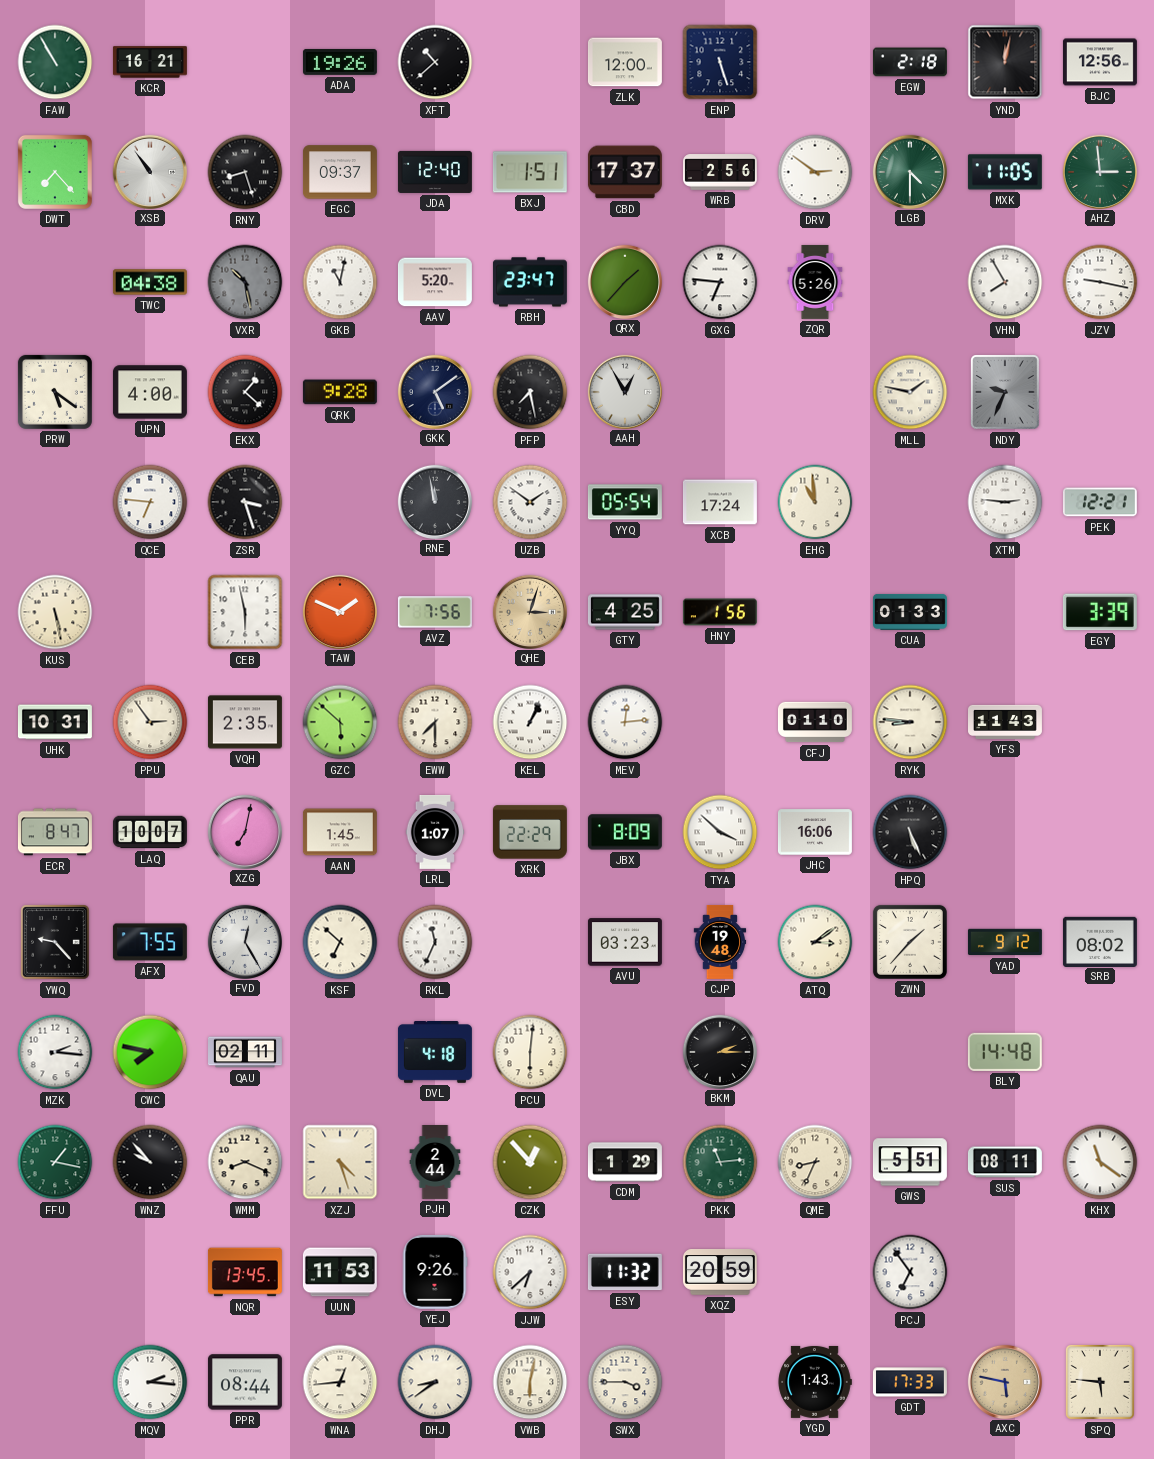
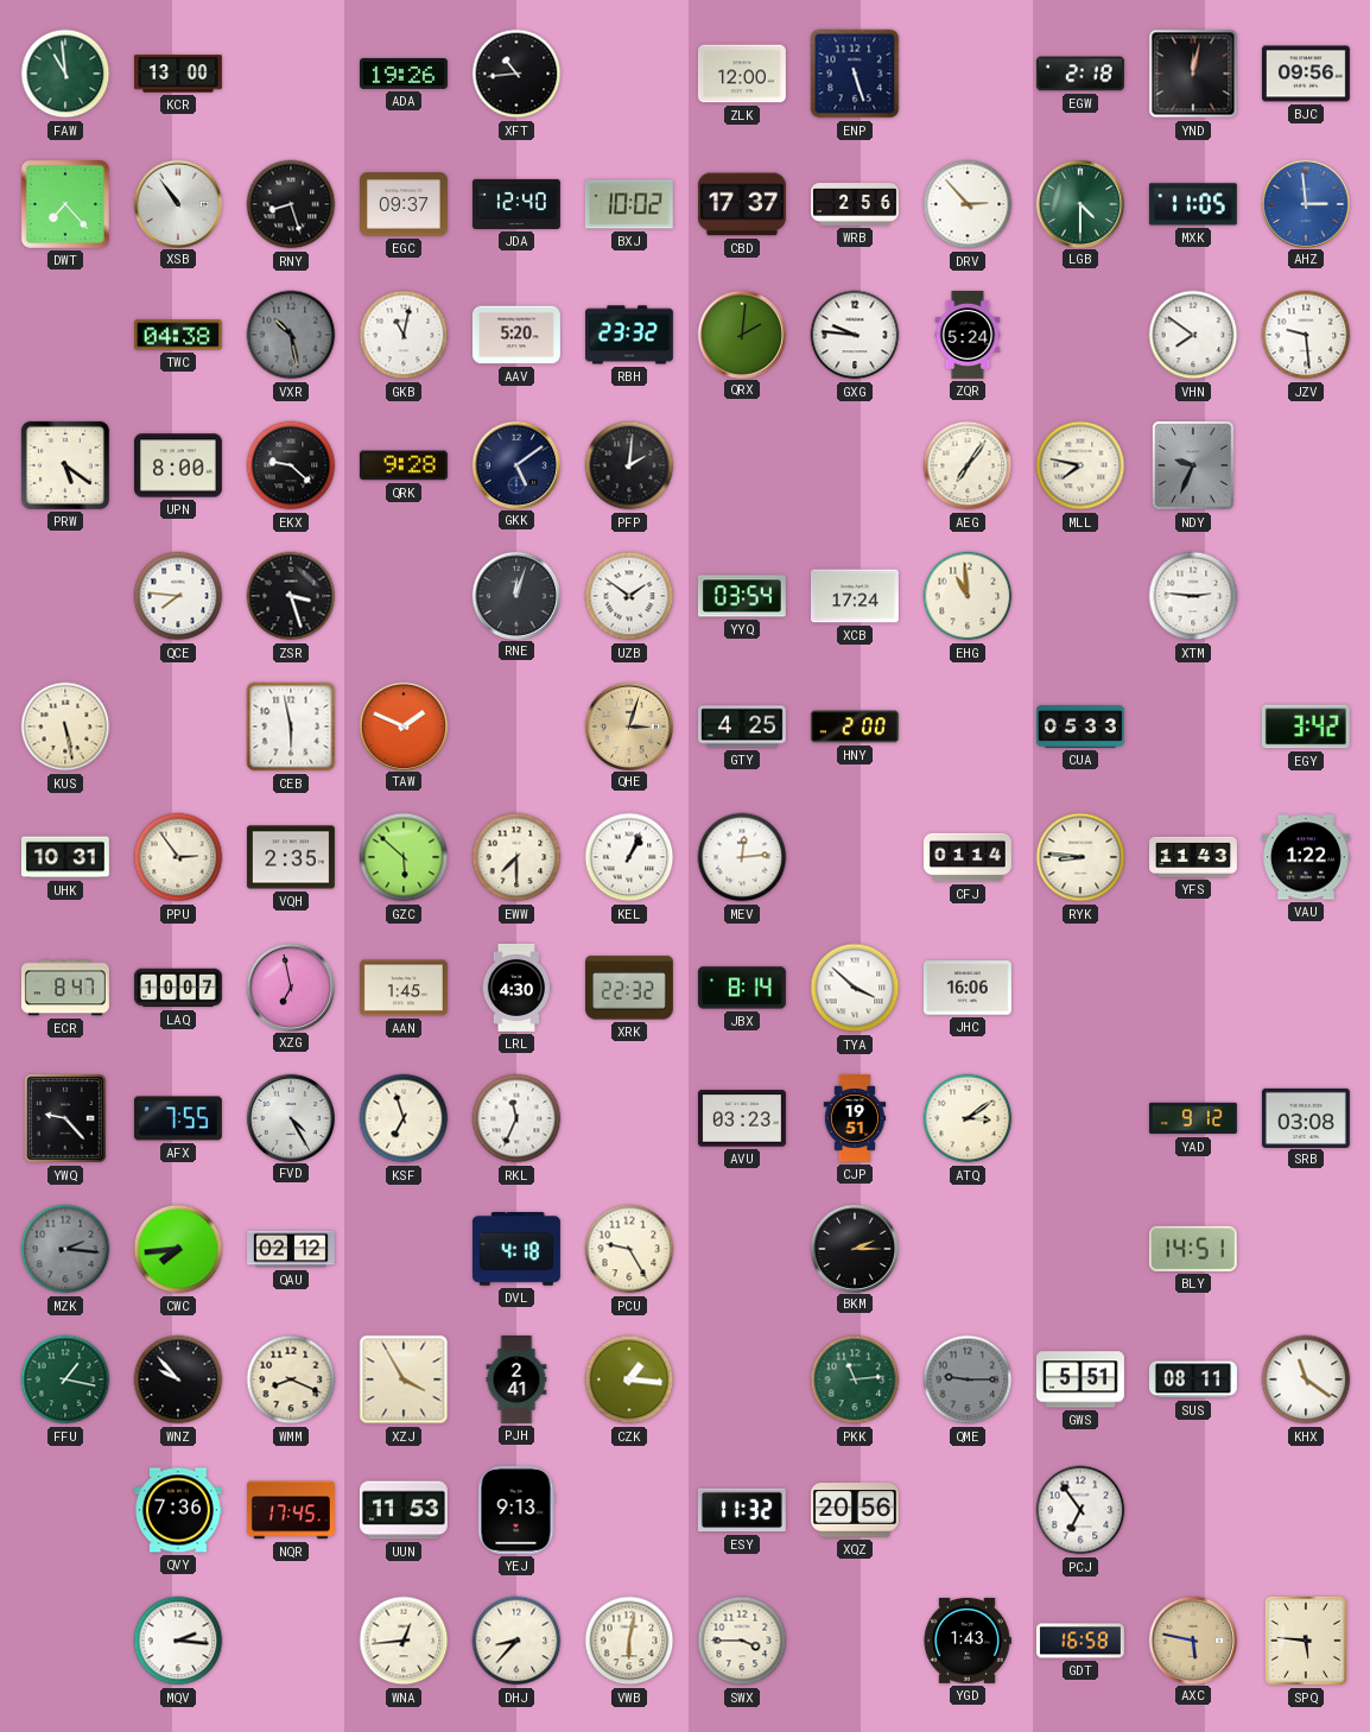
FAW: 10:55 -> 10:59
KCR: 16:21 -> 13:00
XFT: 10:38 -> 10:44
BJC: 12:56 -> 09:56
BXJ: 1:51 -> 10:02
DRV: 2:51 -> 2:53
AHZ dial: green -> blue
RBH: 23:47 -> 23:32
QRX: 1:37 -> 2:01
GXG: 6:46 -> 9:46
ZQR: 5:26 -> 5:24
VHN: 7:55 -> 7:51
JZV: 9:17 -> 9:29
UPN: 4:00 -> 8:00
EKX: 1:22 -> 9:22
PFP: 7:28 -> 2:01
AAH: 12:55 -> none
AEG: none -> 7:06
MLL: 1:47 -> 7:47
QCE: 6:46 -> 7:46
RNE: 11:58 -> 12:03
YYQ: 05:54 -> 03:54
PEK: 12:21 -> none
AVZ: 7:56 -> none
HNY: 1:56 -> 2:00
CUA: 01:33 -> 05:33
EGY: 3:39 -> 3:42
CFJ: 01:10 -> 01:14
VAU: none -> 1:22
XZG: 7:02 -> 6:58
LRL: 1:07 -> 4:30
XRK: 22:29 -> 22:32
JBX: 8:09 -> 8:14
HPQ: 5:26 -> none
FVD: 12:25 -> 4:25
KSF: 6:52 -> 6:57
CJP: 19:48 -> 19:51
ZWN: 1:37 -> none
SRB: 08:02 -> 03:08
MZK dial: white -> grey
CWC: 7:47 -> 7:44
QAU: 02:11 -> 02:12
PCU: 6:01 -> 9:25
BLY: 14:48 -> 14:51
XZJ: 4:27 -> 3:55
PJH: 2:44 -> 2:41
CZK: 12:53 -> 1:16
CDM: 1:29 -> none
QME: 8:34 -> 9:15
QME dial: cream -> grey
QVY: none -> 7:36
NQR: 13:45 -> 17:45
YEJ: 9:26 -> 9:13
JJW: 6:38 -> none
XQZ: 20:59 -> 20:56
PPR: 08:44 -> none
DHJ: 8:39 -> 8:37
GDT: 17:33 -> 16:58
